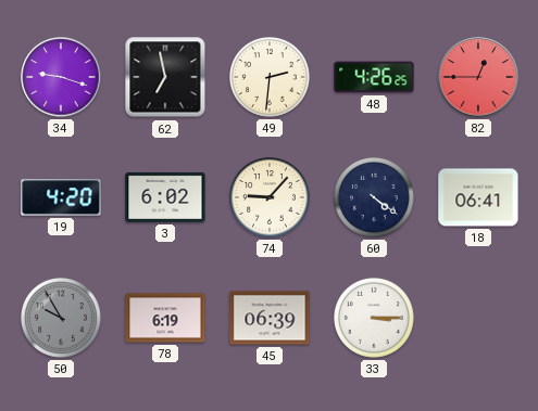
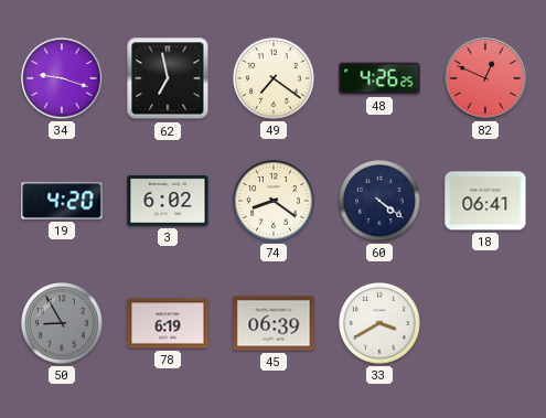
49: 2:31 -> 7:21
82: 12:45 -> 12:49
74: 9:07 -> 8:21
50: 9:55 -> 8:55
33: 3:15 -> 3:40
